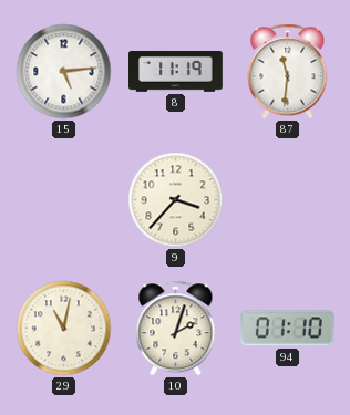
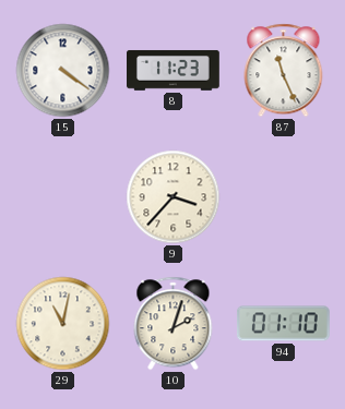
15: 5:14 -> 4:21
8: 11:19 -> 11:23
87: 11:31 -> 11:26
